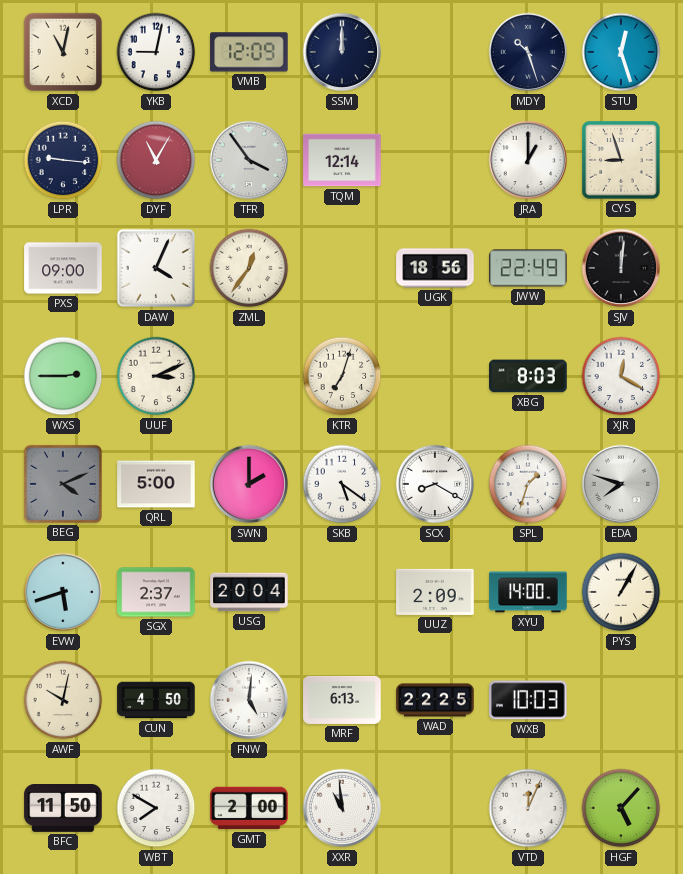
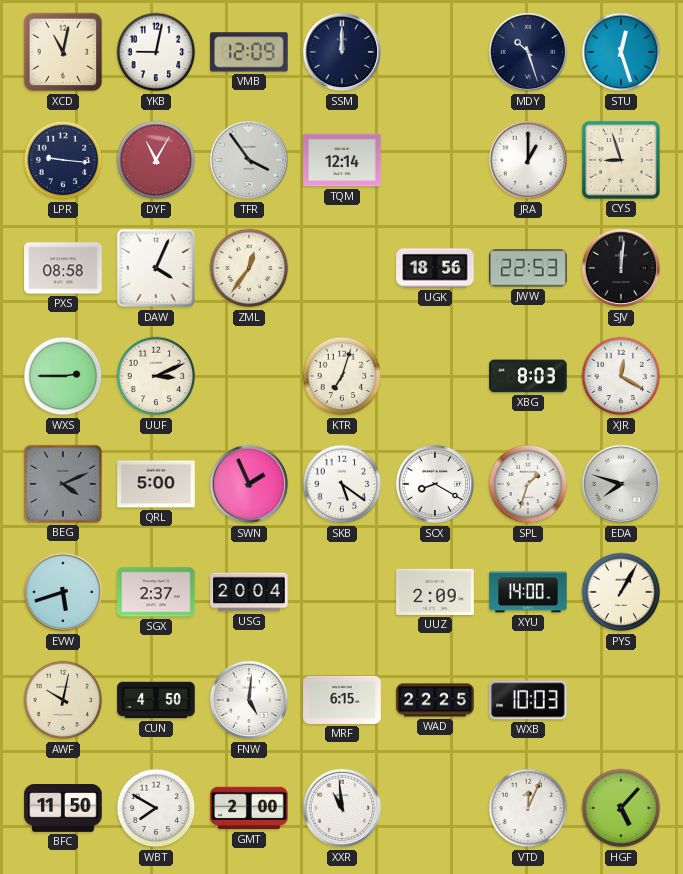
PXS: 09:00 -> 08:58
JWW: 22:49 -> 22:53
SWN: 2:00 -> 1:56
MRF: 6:13 -> 6:15
